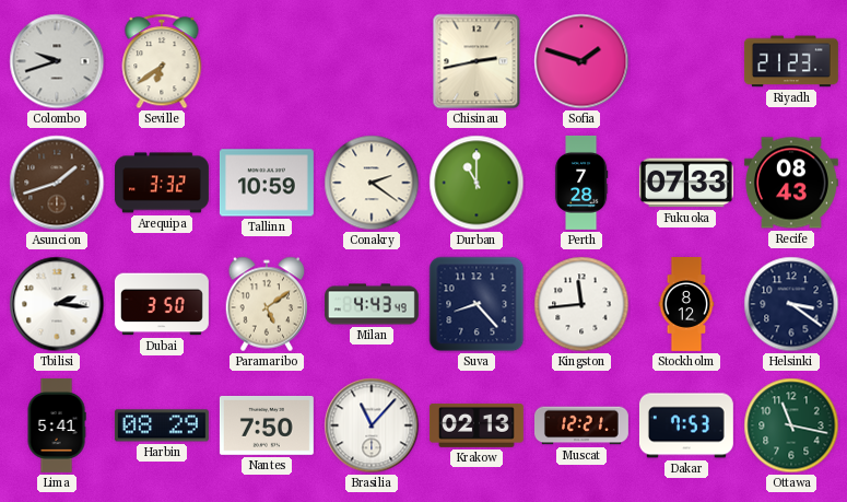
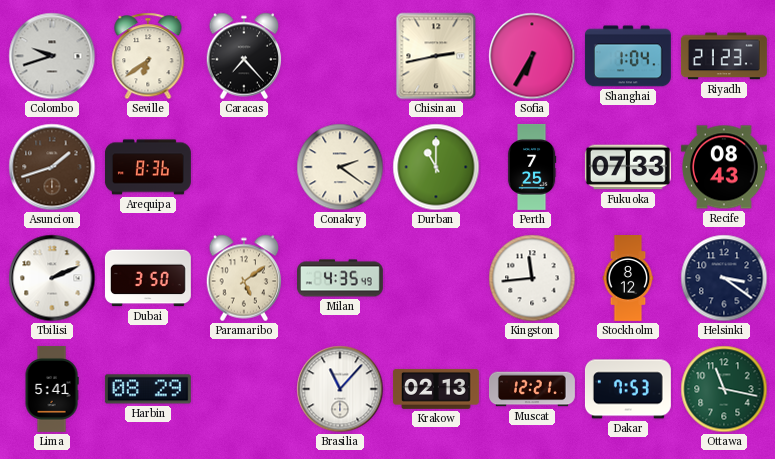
Caracas: none -> 7:23
Sofia: 1:48 -> 6:35
Shanghai: none -> 1:04
Arequipa: 3:32 -> 8:36
Tallinn: 10:59 -> none
Perth: 7:28 -> 7:25
Tbilisi: 2:16 -> 2:11
Milan: 4:43 -> 4:35
Suva: 8:23 -> none
Nantes: 7:50 -> none
